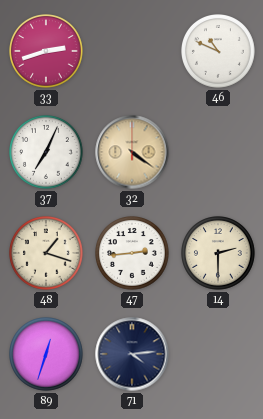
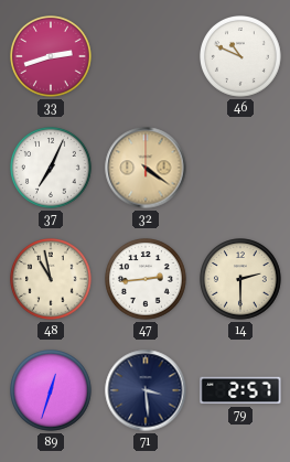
48: 1:18 -> 10:58
71: 4:14 -> 3:29
79: none -> 2:57
